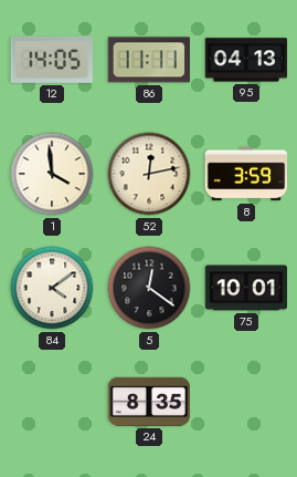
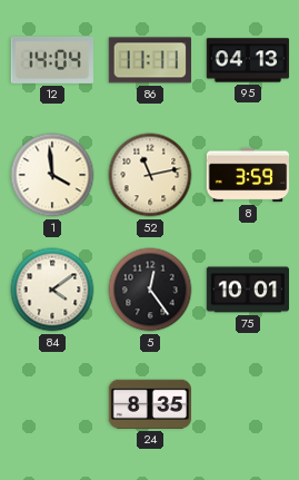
12: 14:05 -> 14:04
52: 12:13 -> 11:13
5: 12:21 -> 12:24
